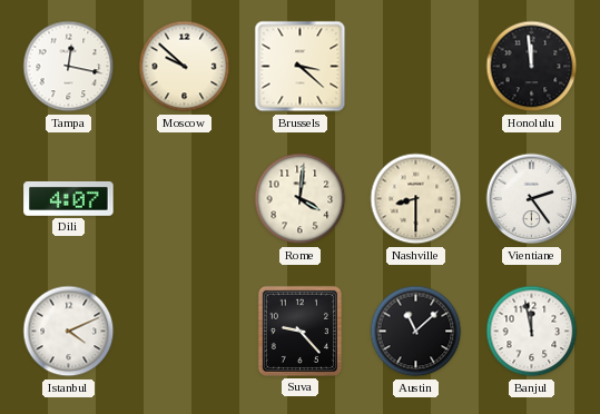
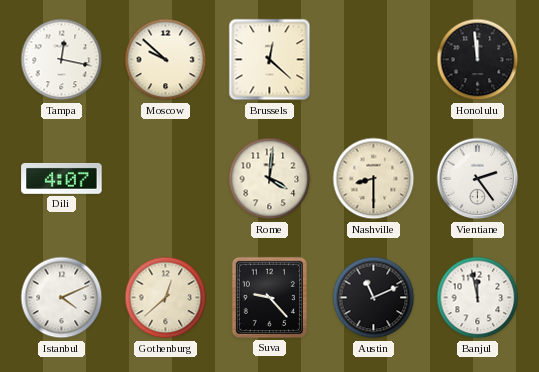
Brussels: 3:22 -> 12:22
Gothenburg: none -> 12:38
Austin: 11:08 -> 11:11
